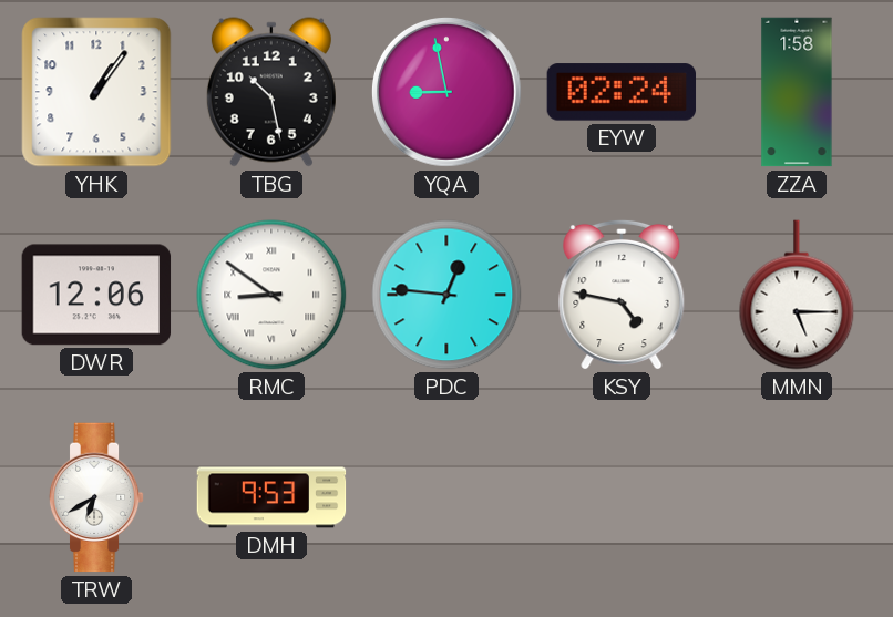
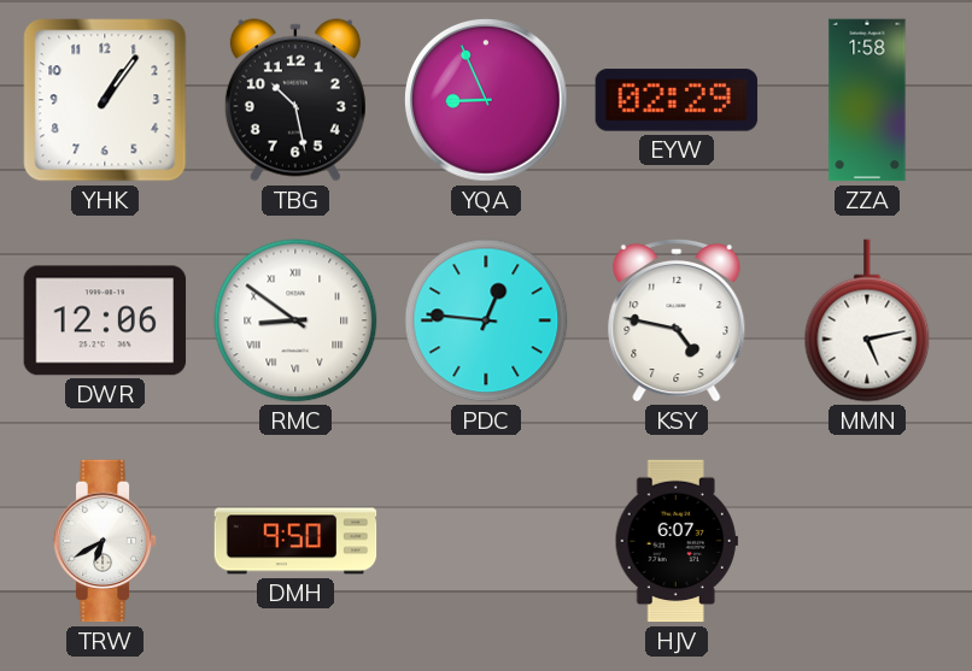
YQA: 8:58 -> 8:56
EYW: 02:24 -> 02:29
MMN: 5:15 -> 5:13
DMH: 9:53 -> 9:50
HJV: none -> 6:07
